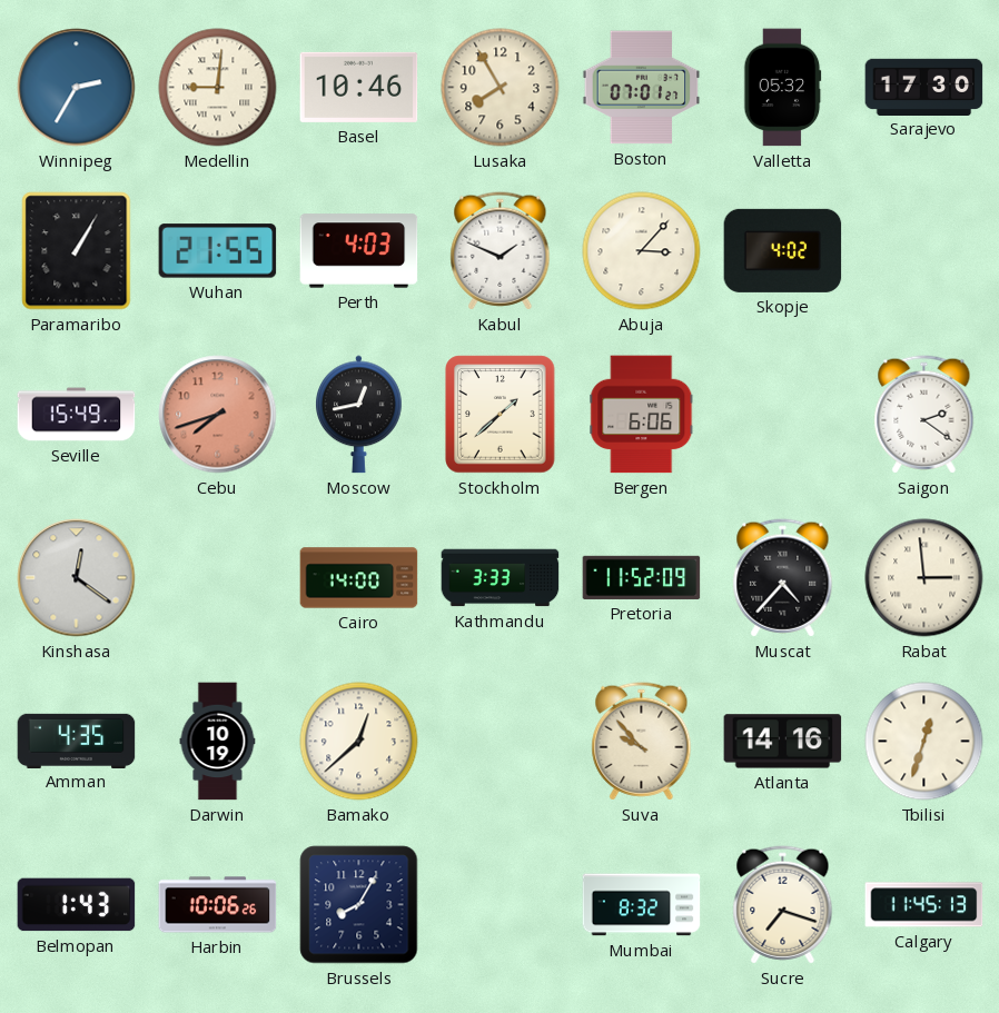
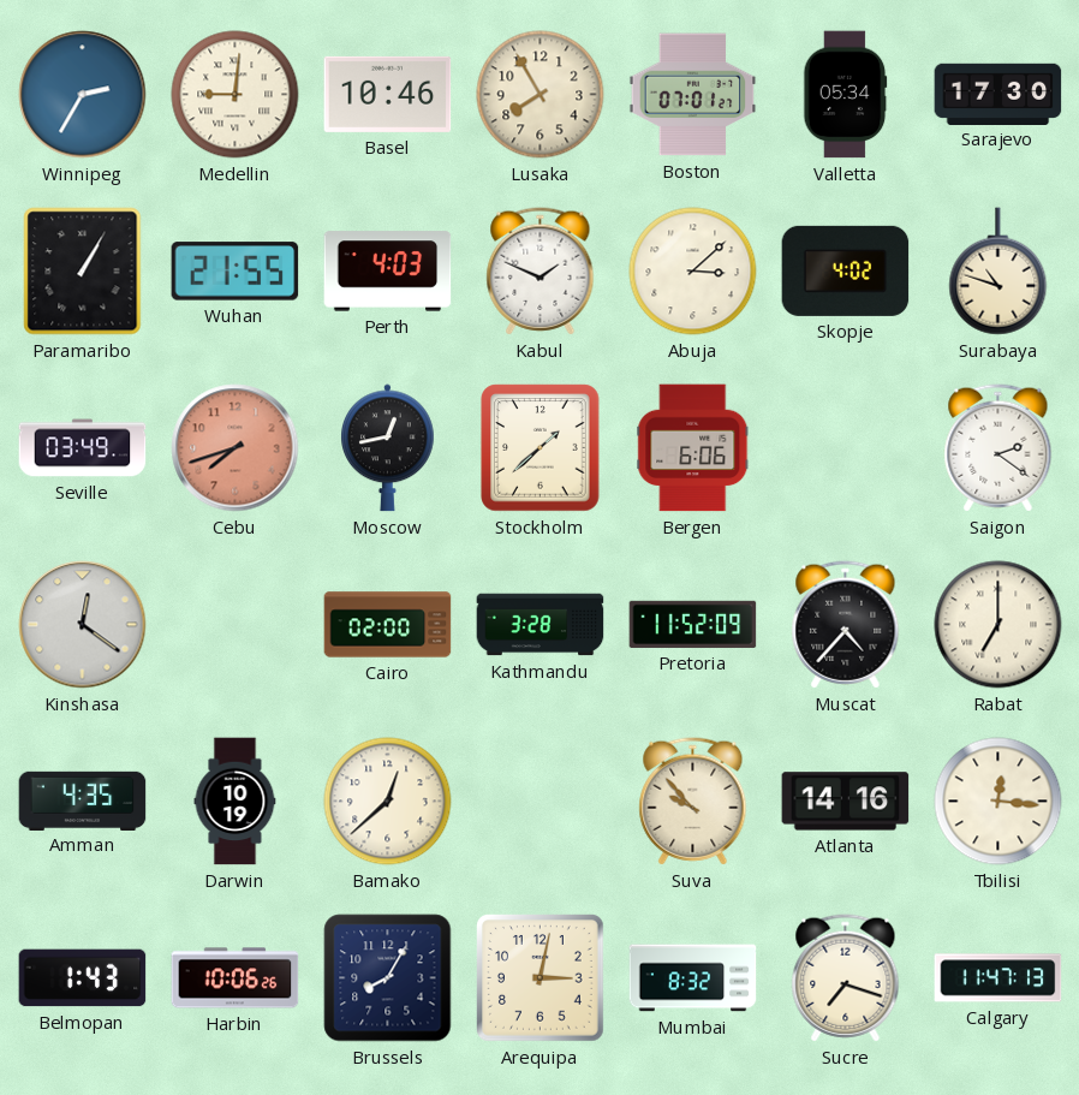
Valletta: 05:32 -> 05:34
Abuja: 3:07 -> 3:08
Surabaya: none -> 10:48
Seville: 15:49 -> 03:49
Cairo: 14:00 -> 02:00
Kathmandu: 3:33 -> 3:28
Rabat: 2:59 -> 7:00
Tbilisi: 12:33 -> 12:16
Arequipa: none -> 3:02
Calgary: 11:45 -> 11:47
